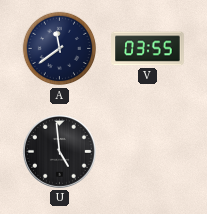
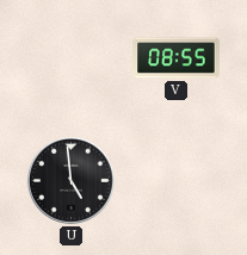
A: 11:39 -> none
V: 03:55 -> 08:55
